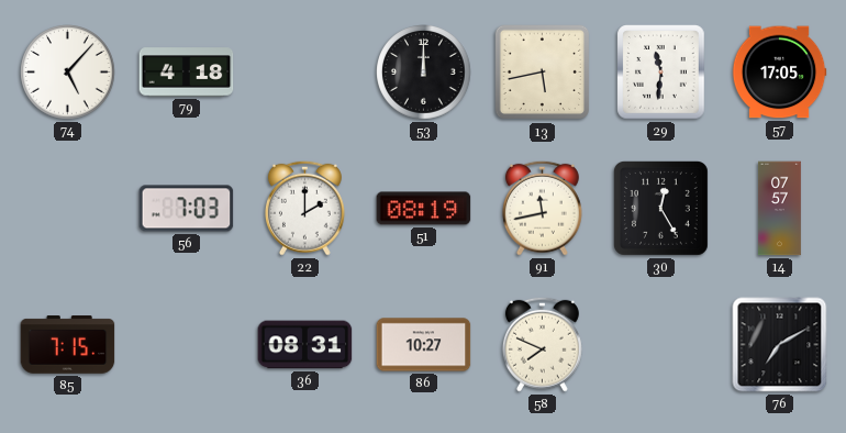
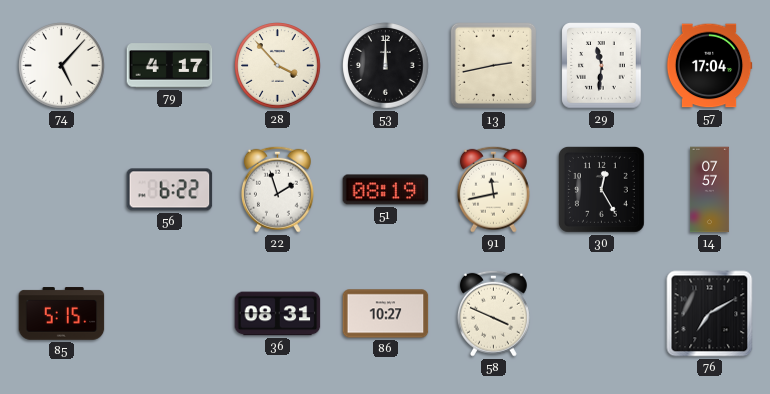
79: 4:18 -> 4:17
28: none -> 3:53
13: 5:43 -> 2:43
57: 17:05 -> 17:04
56: 7:03 -> 6:22
22: 2:00 -> 1:57
85: 7:15 -> 5:15
58: 7:49 -> 3:49
